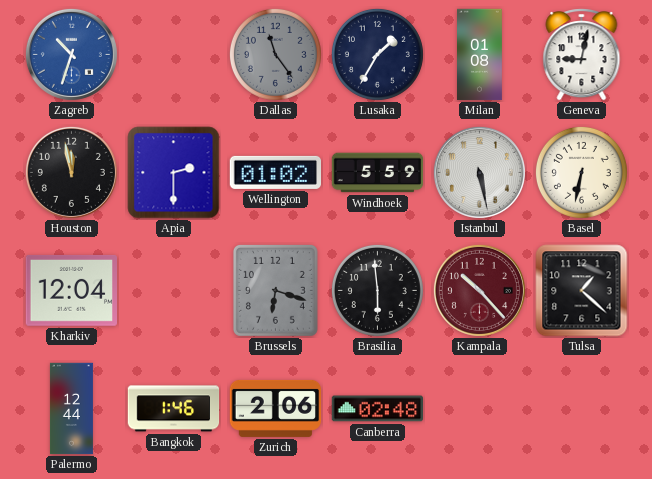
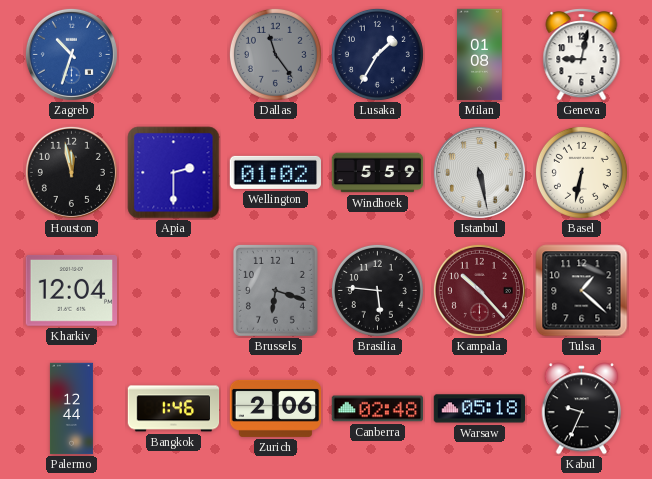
Brasilia: 5:59 -> 5:46
Warsaw: none -> 05:18
Kabul: none -> 9:34
